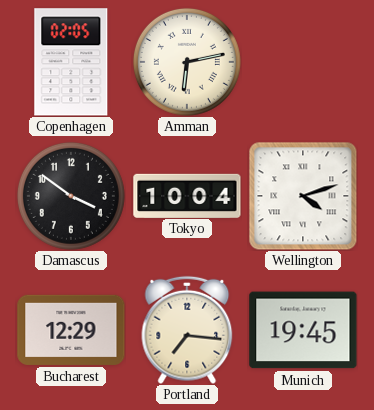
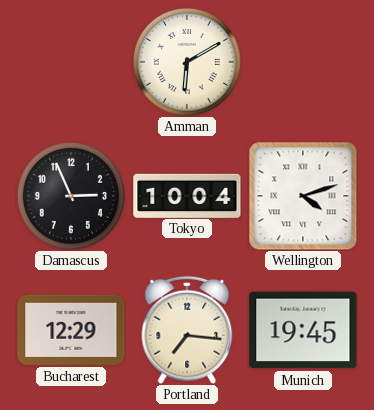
Copenhagen: 02:05 -> none
Amman: 6:13 -> 6:10
Damascus: 3:51 -> 2:56
